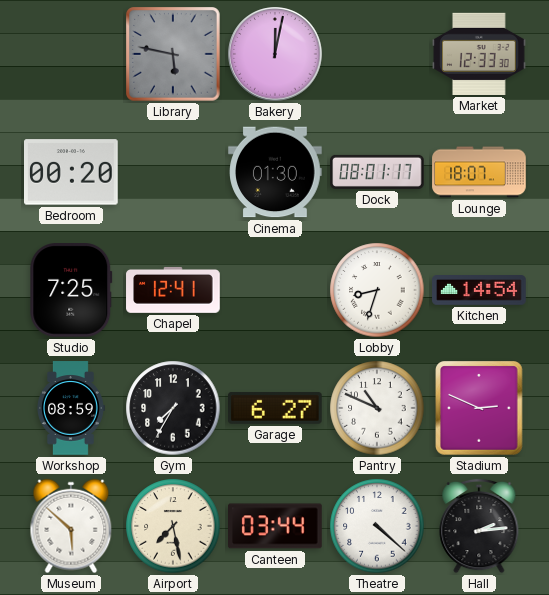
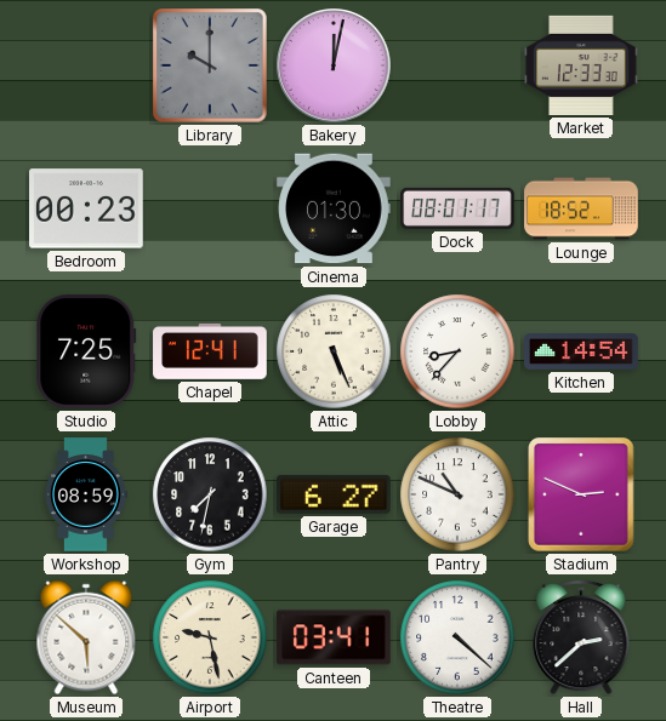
Library: 5:47 -> 10:00
Bedroom: 00:20 -> 00:23
Lounge: 18:07 -> 18:52
Attic: none -> 5:26
Lobby: 8:33 -> 8:37
Gym: 7:35 -> 7:32
Airport: 7:28 -> 9:28
Canteen: 03:44 -> 03:41
Hall: 2:14 -> 2:38
